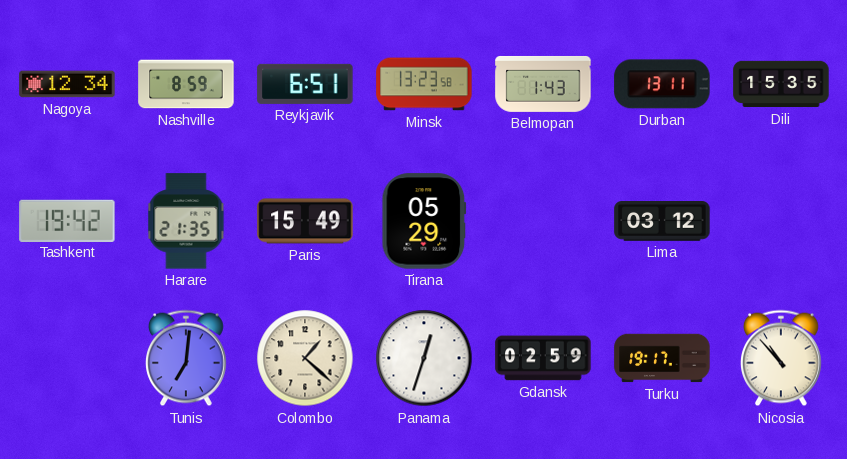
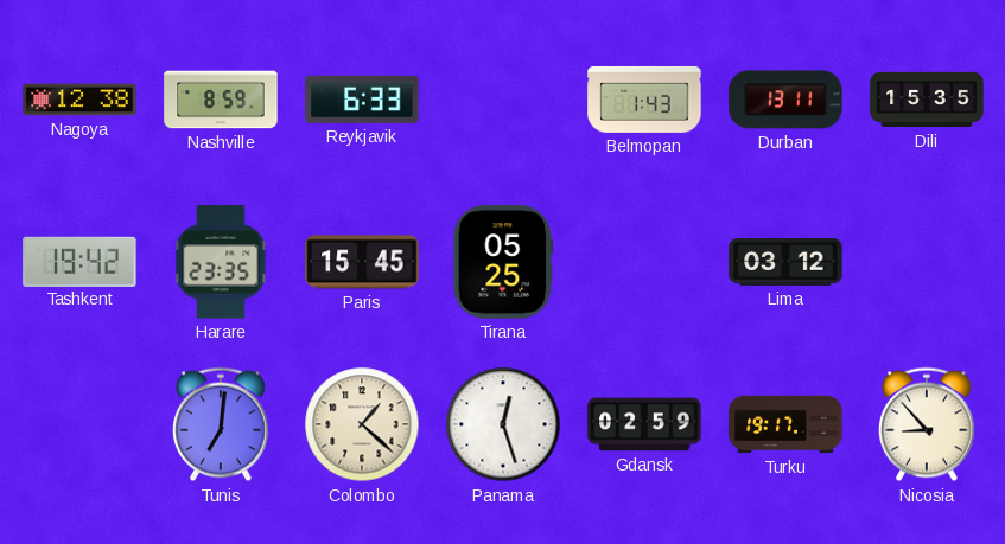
Nagoya: 12:34 -> 12:38
Reykjavik: 6:51 -> 6:33
Minsk: 13:23 -> none
Harare: 21:35 -> 23:35
Paris: 15:49 -> 15:45
Tirana: 05:29 -> 05:25
Panama: 12:33 -> 12:27
Nicosia: 10:53 -> 8:53
